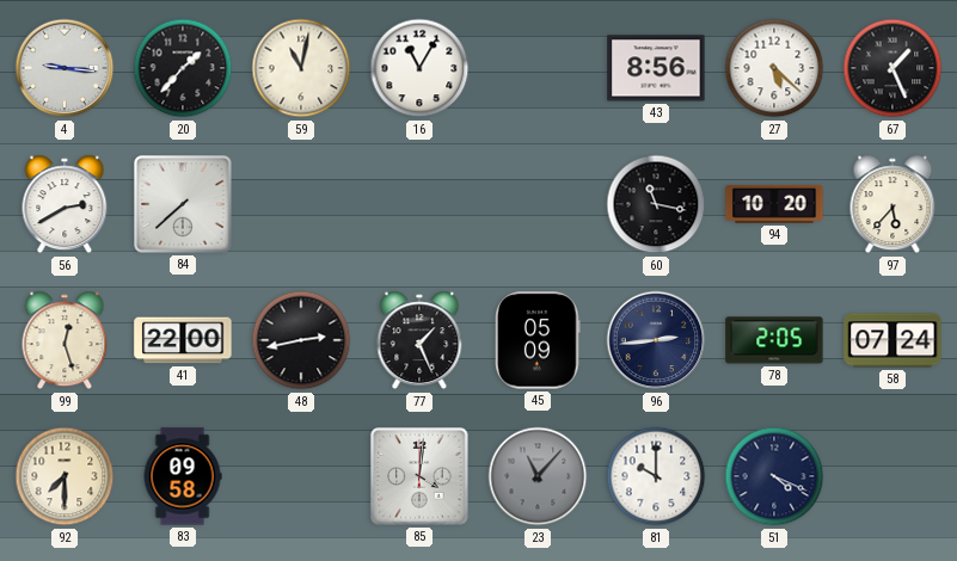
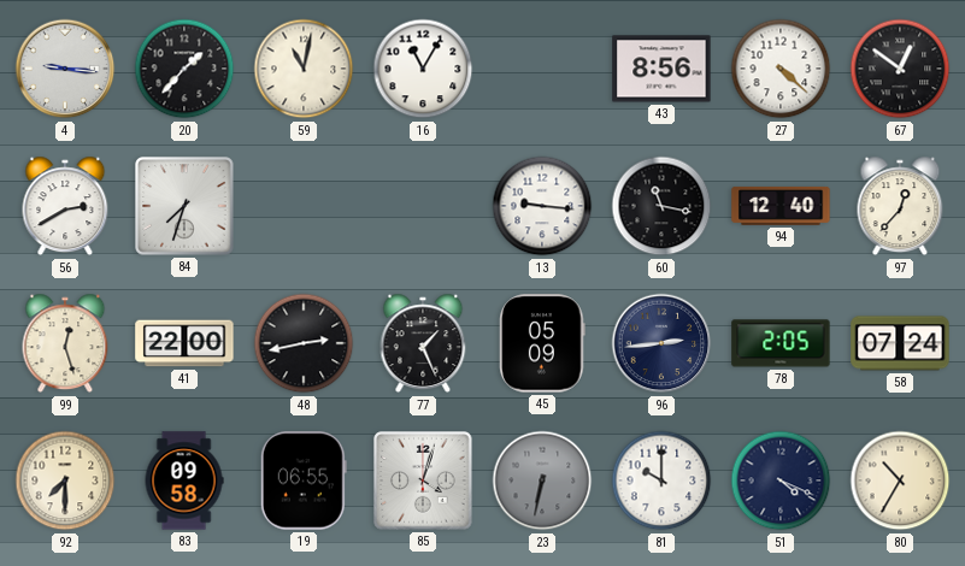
27: 5:22 -> 4:22
67: 1:26 -> 12:51
84: 7:38 -> 7:33
13: none -> 9:16
94: 10:20 -> 12:40
97: 5:37 -> 12:37
19: none -> 06:55
85: 4:01 -> 4:03
23: 11:07 -> 6:32
80: none -> 10:35
